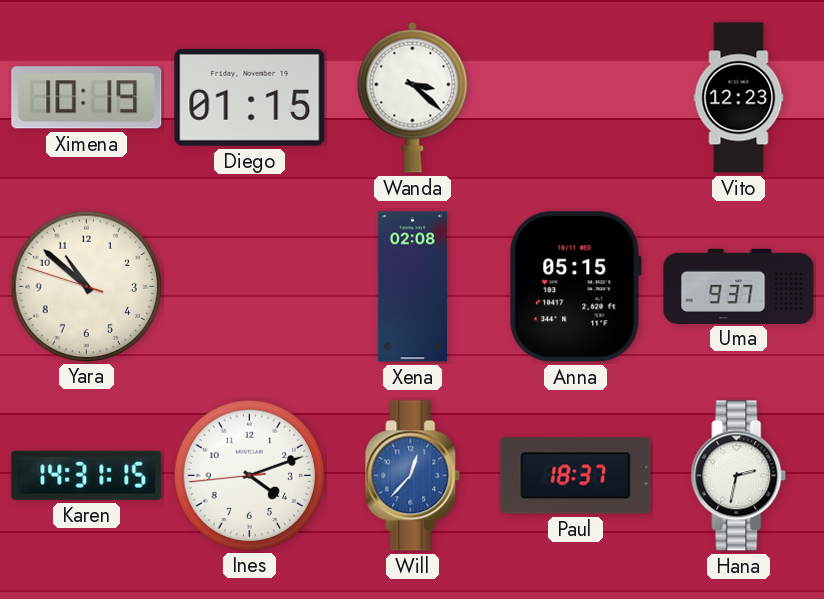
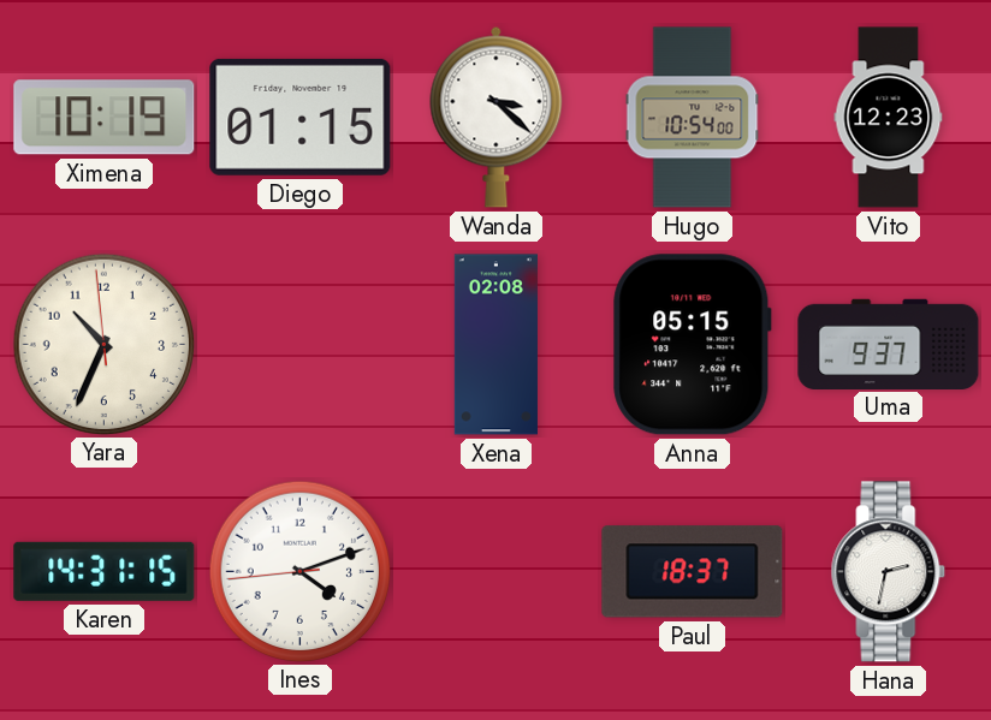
Hugo: none -> 10:54
Yara: 10:51 -> 10:33
Will: 12:37 -> none
